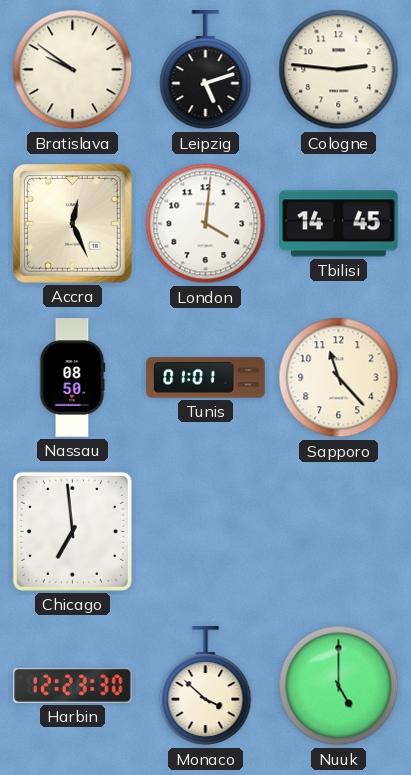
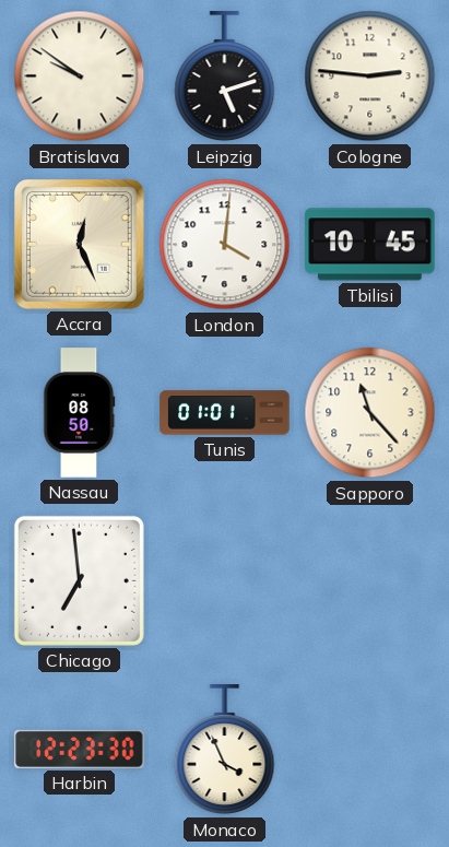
Tbilisi: 14:45 -> 10:45
Monaco: 3:52 -> 3:56
Nuuk: 5:00 -> none
